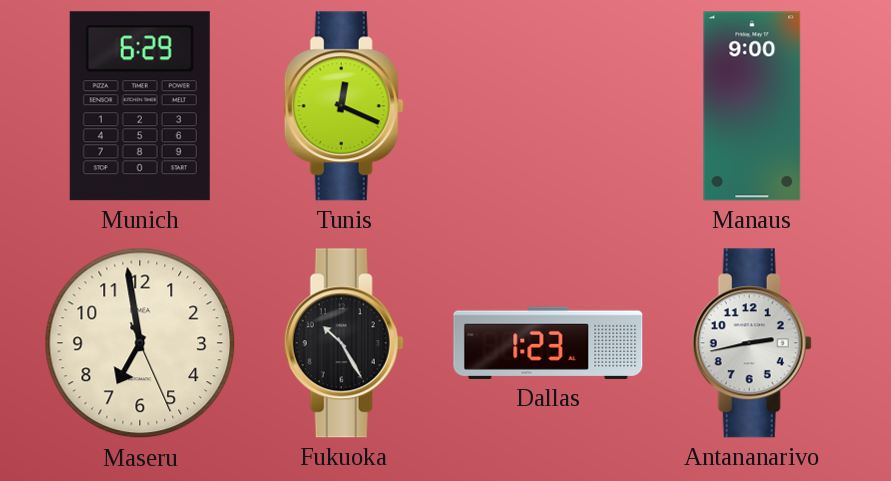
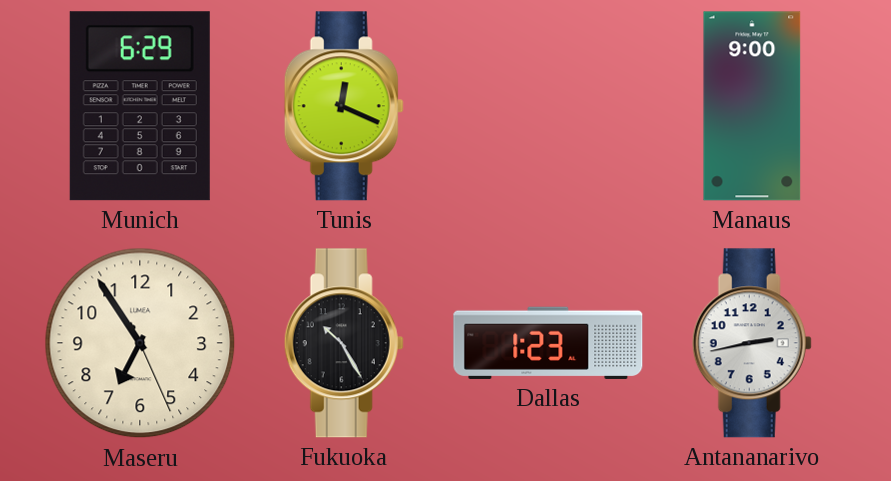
Maseru: 6:58 -> 6:54
